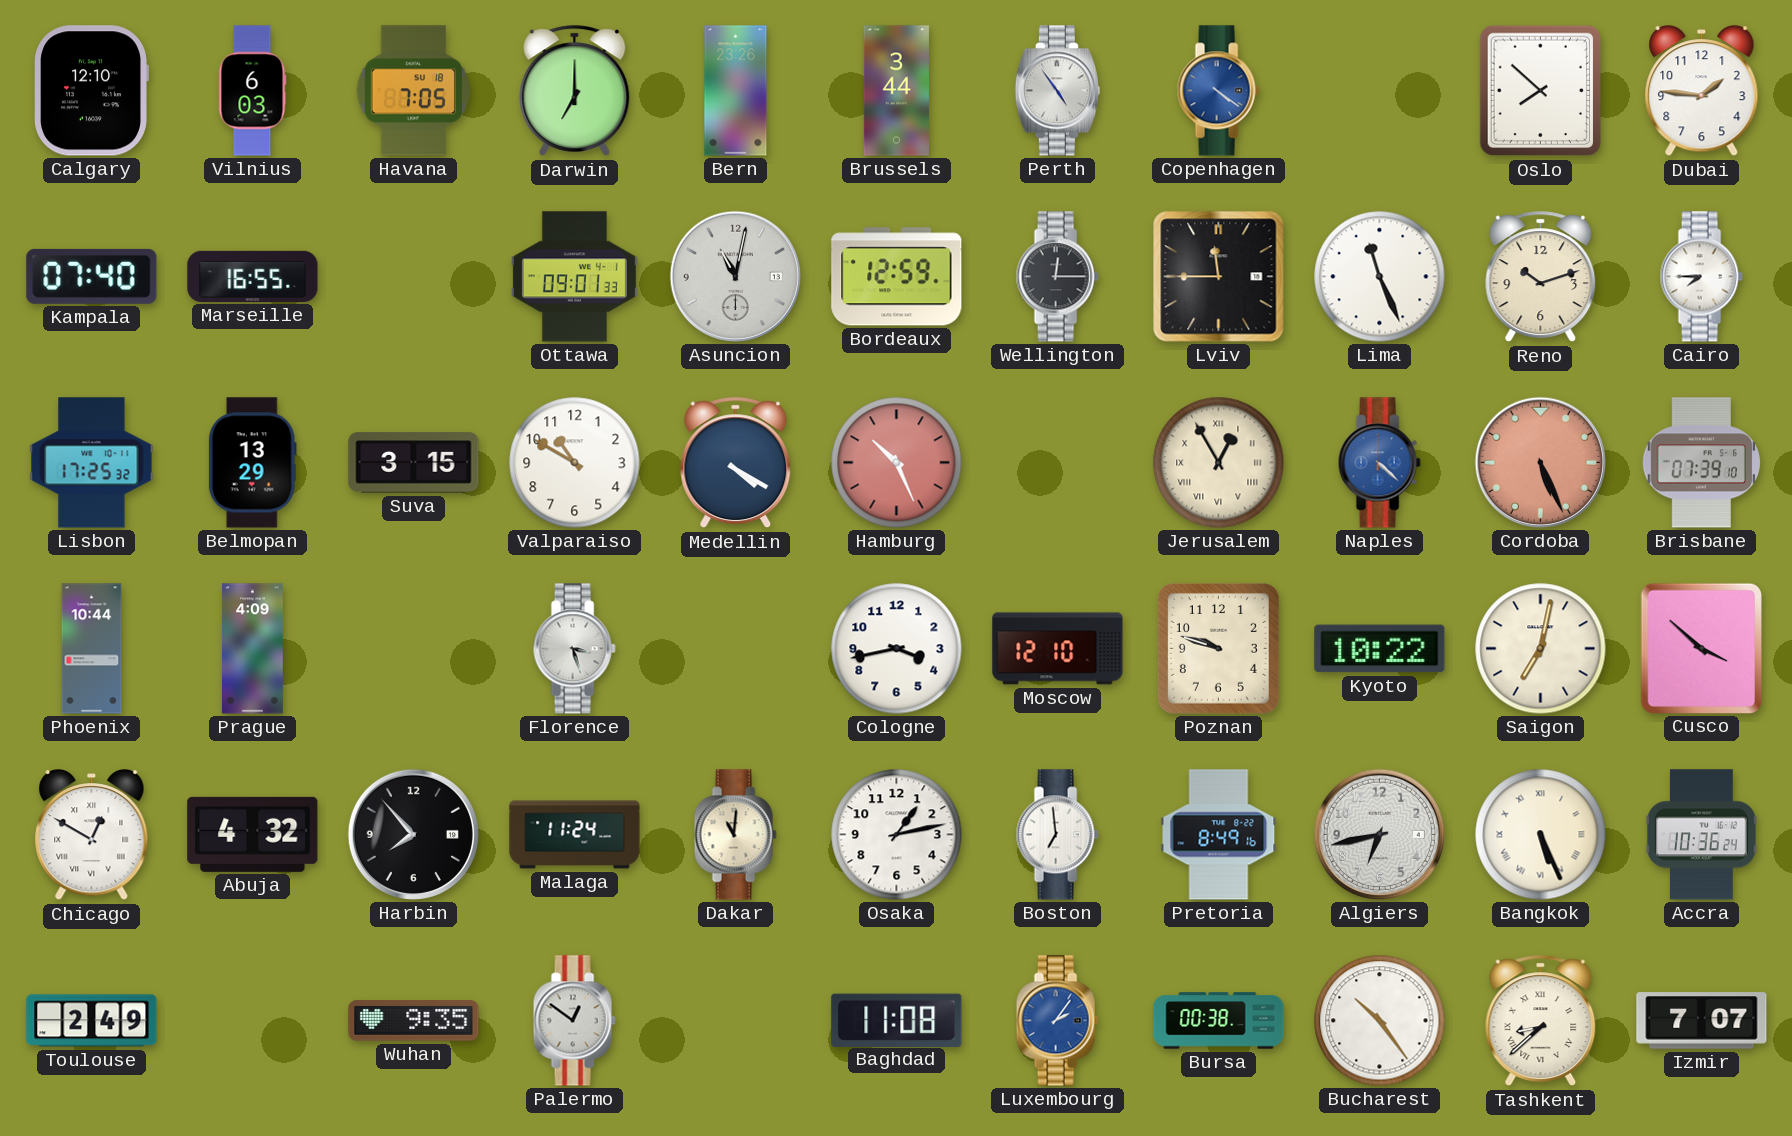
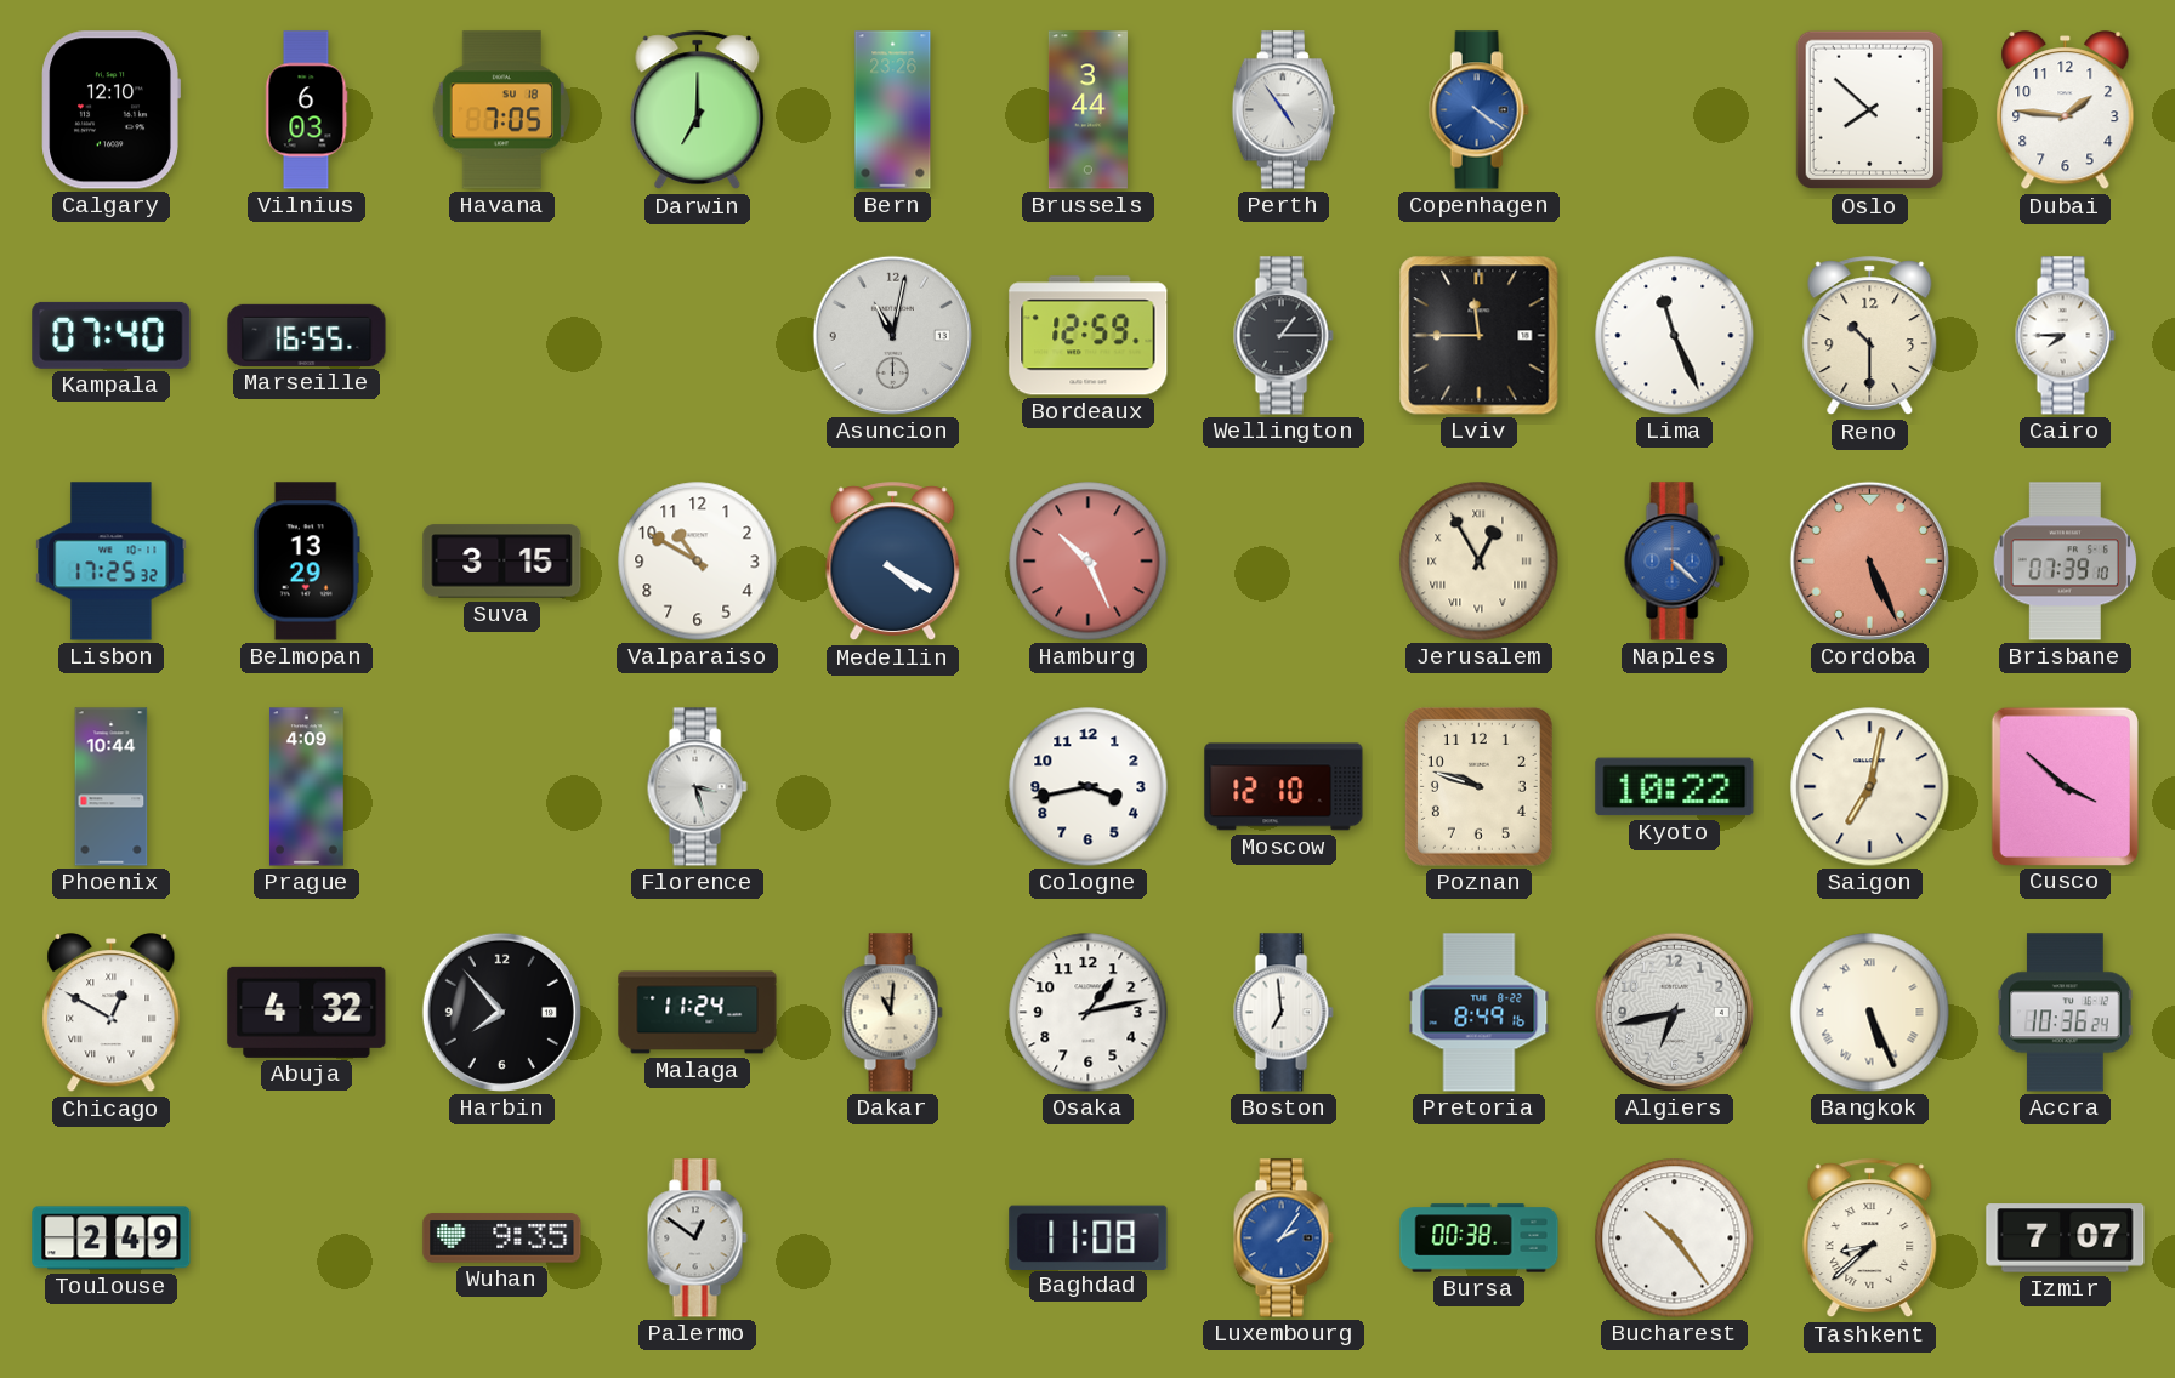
Ottawa: 09:01 -> none
Wellington: 12:15 -> 1:15
Reno: 10:12 -> 10:30
